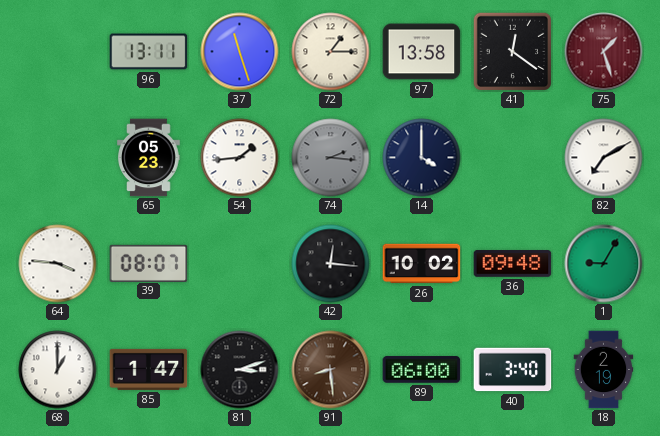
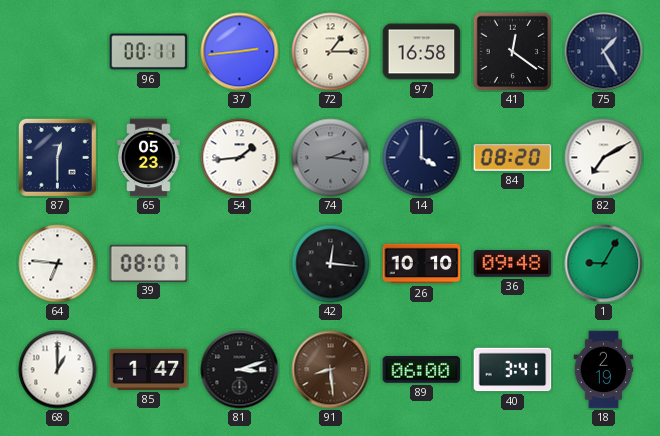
96: 13:11 -> 00:11
37: 11:27 -> 2:44
97: 13:58 -> 16:58
75: 1:27 -> 1:25
75 dial: burgundy -> navy
87: none -> 12:30
84: none -> 08:20
64: 3:46 -> 6:46
26: 10:02 -> 10:10
40: 3:40 -> 3:41
